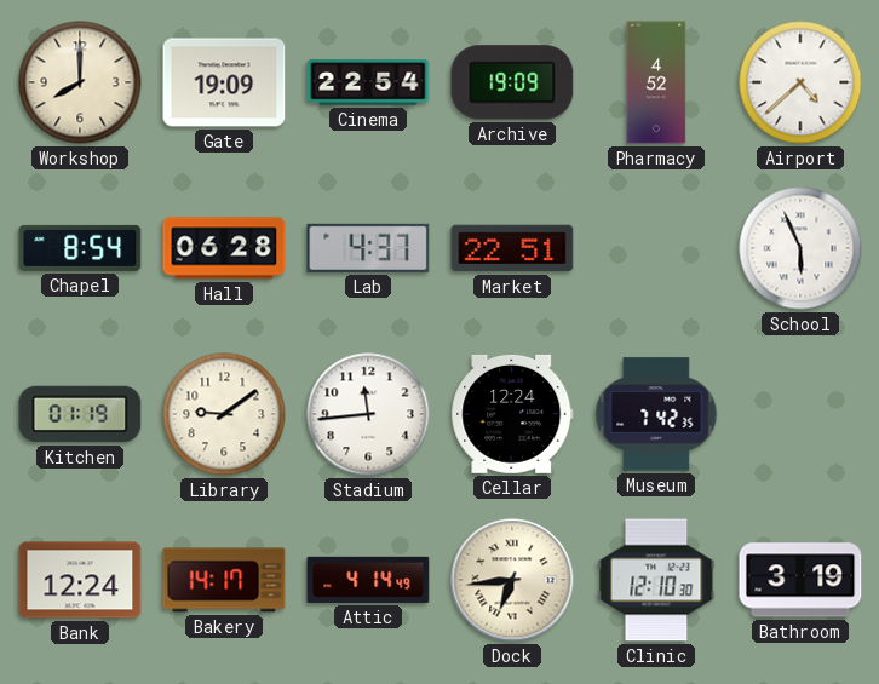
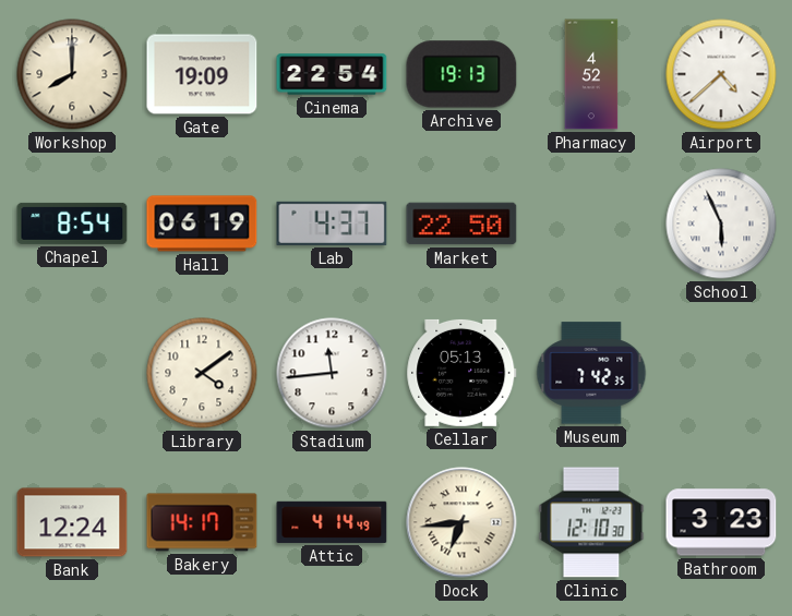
Archive: 19:09 -> 19:13
Hall: 06:28 -> 06:19
Market: 22:51 -> 22:50
Kitchen: 01:19 -> none
Library: 9:09 -> 4:09
Cellar: 12:24 -> 05:13
Bathroom: 3:19 -> 3:23
